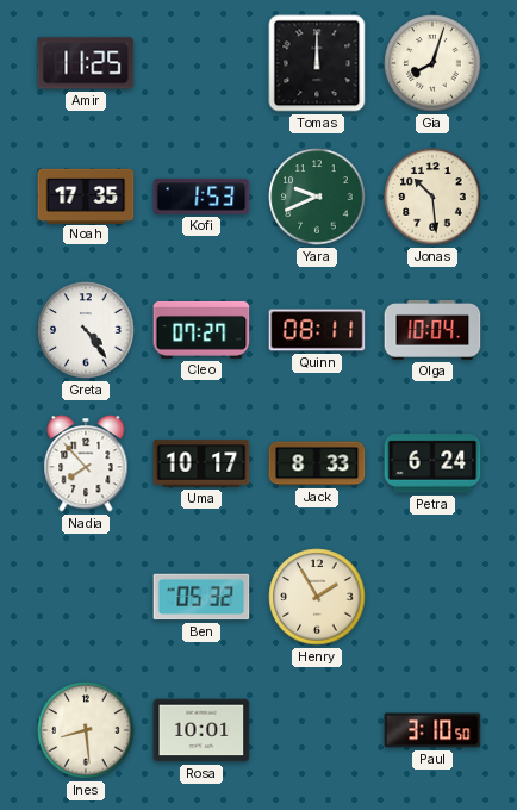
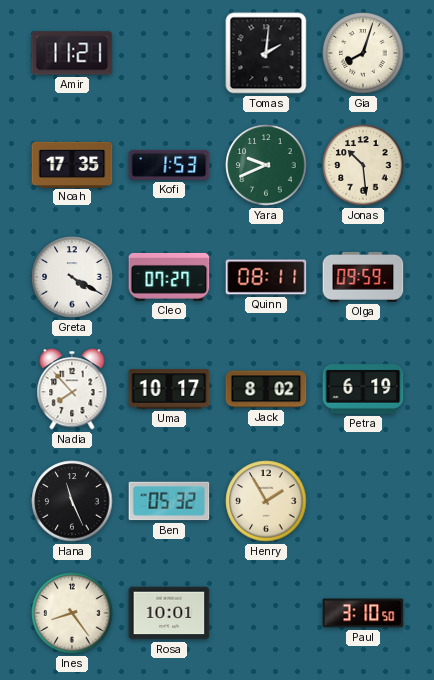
Amir: 11:25 -> 11:21
Tomas: 12:00 -> 2:01
Greta: 4:24 -> 4:20
Olga: 10:04 -> 09:59
Jack: 8:33 -> 8:02
Petra: 6:24 -> 6:19
Hana: none -> 11:26
Ines: 8:29 -> 8:24
